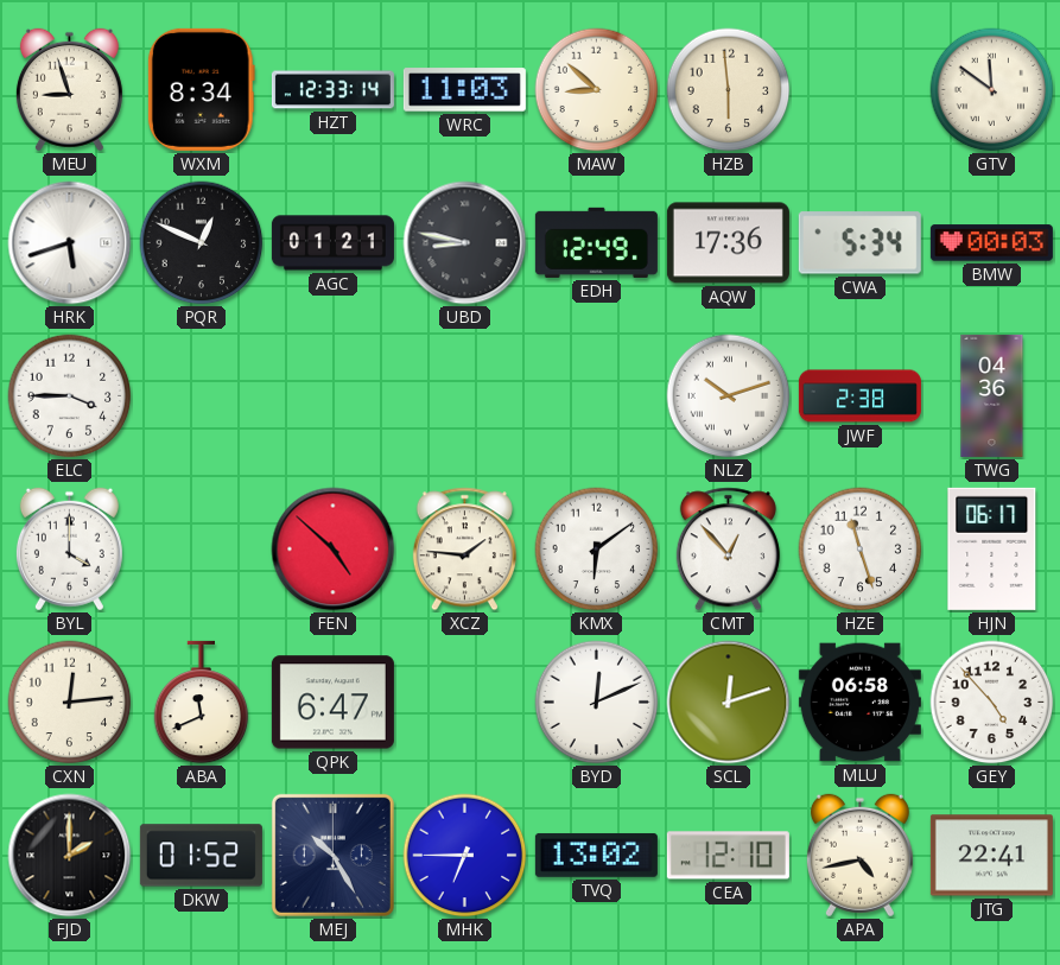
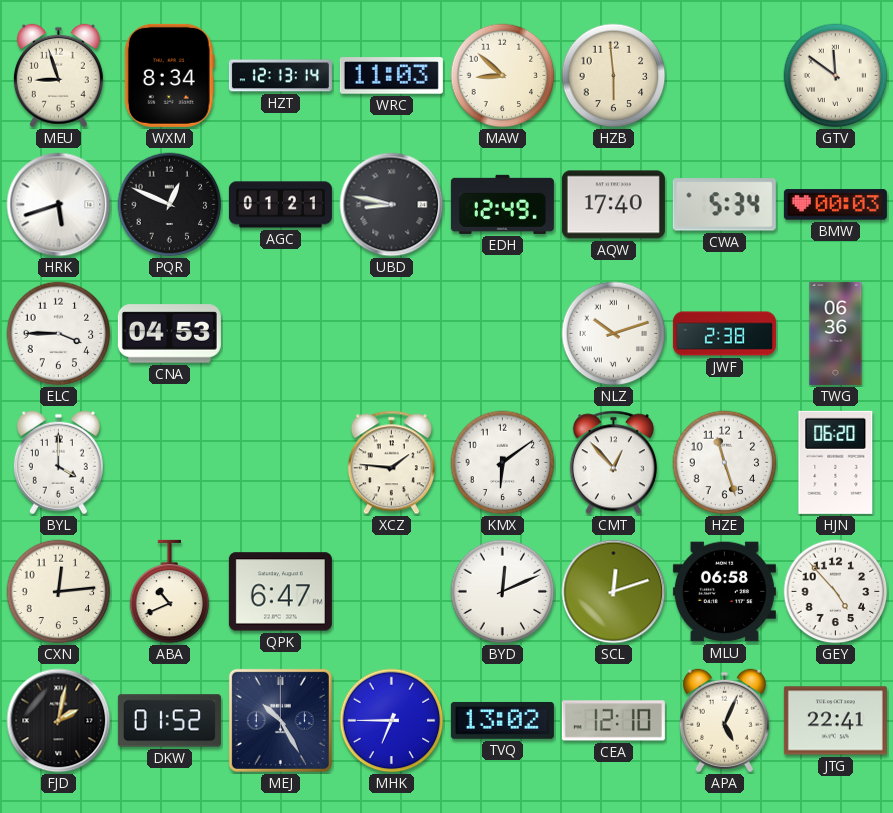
HZT: 12:33 -> 12:13
AQW: 17:36 -> 17:40
CNA: none -> 04:53
TWG: 04:36 -> 06:36
FEN: 4:52 -> none
HJN: 06:17 -> 06:20
ABA: 11:41 -> 10:41
FJD: 2:00 -> 2:02
APA: 4:43 -> 5:04
